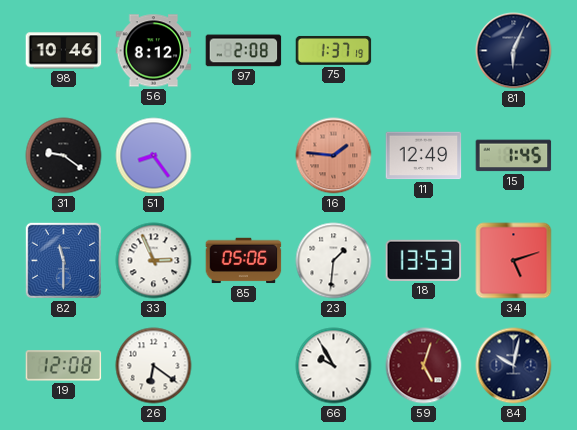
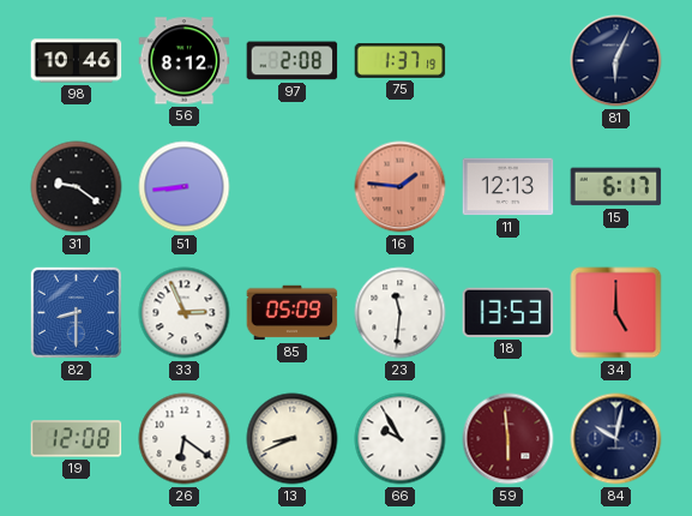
51: 8:24 -> 8:44
11: 12:49 -> 12:13
15: 1:45 -> 6:17
82: 11:30 -> 8:30
85: 05:06 -> 05:09
23: 1:31 -> 11:31
34: 5:12 -> 5:00
13: none -> 8:41
59: 5:03 -> 5:59
